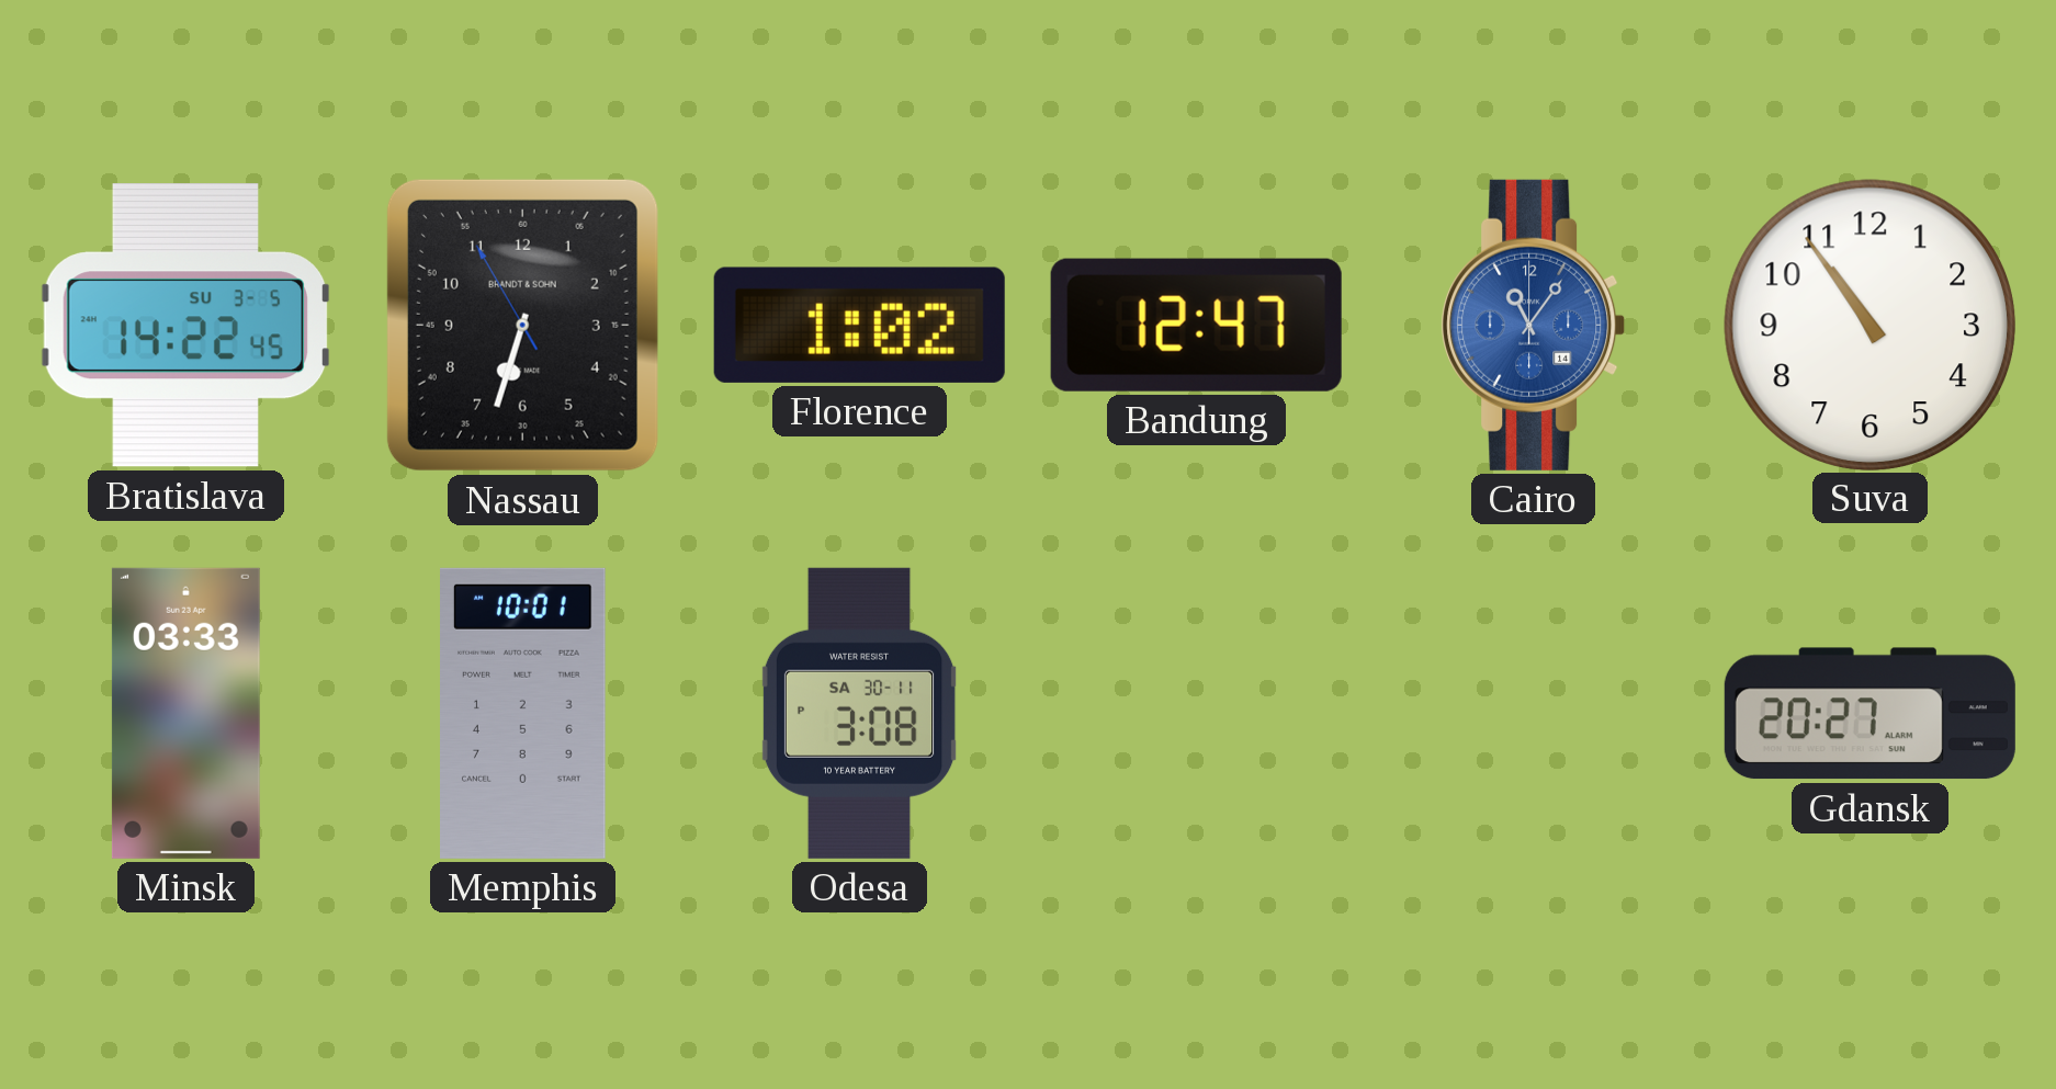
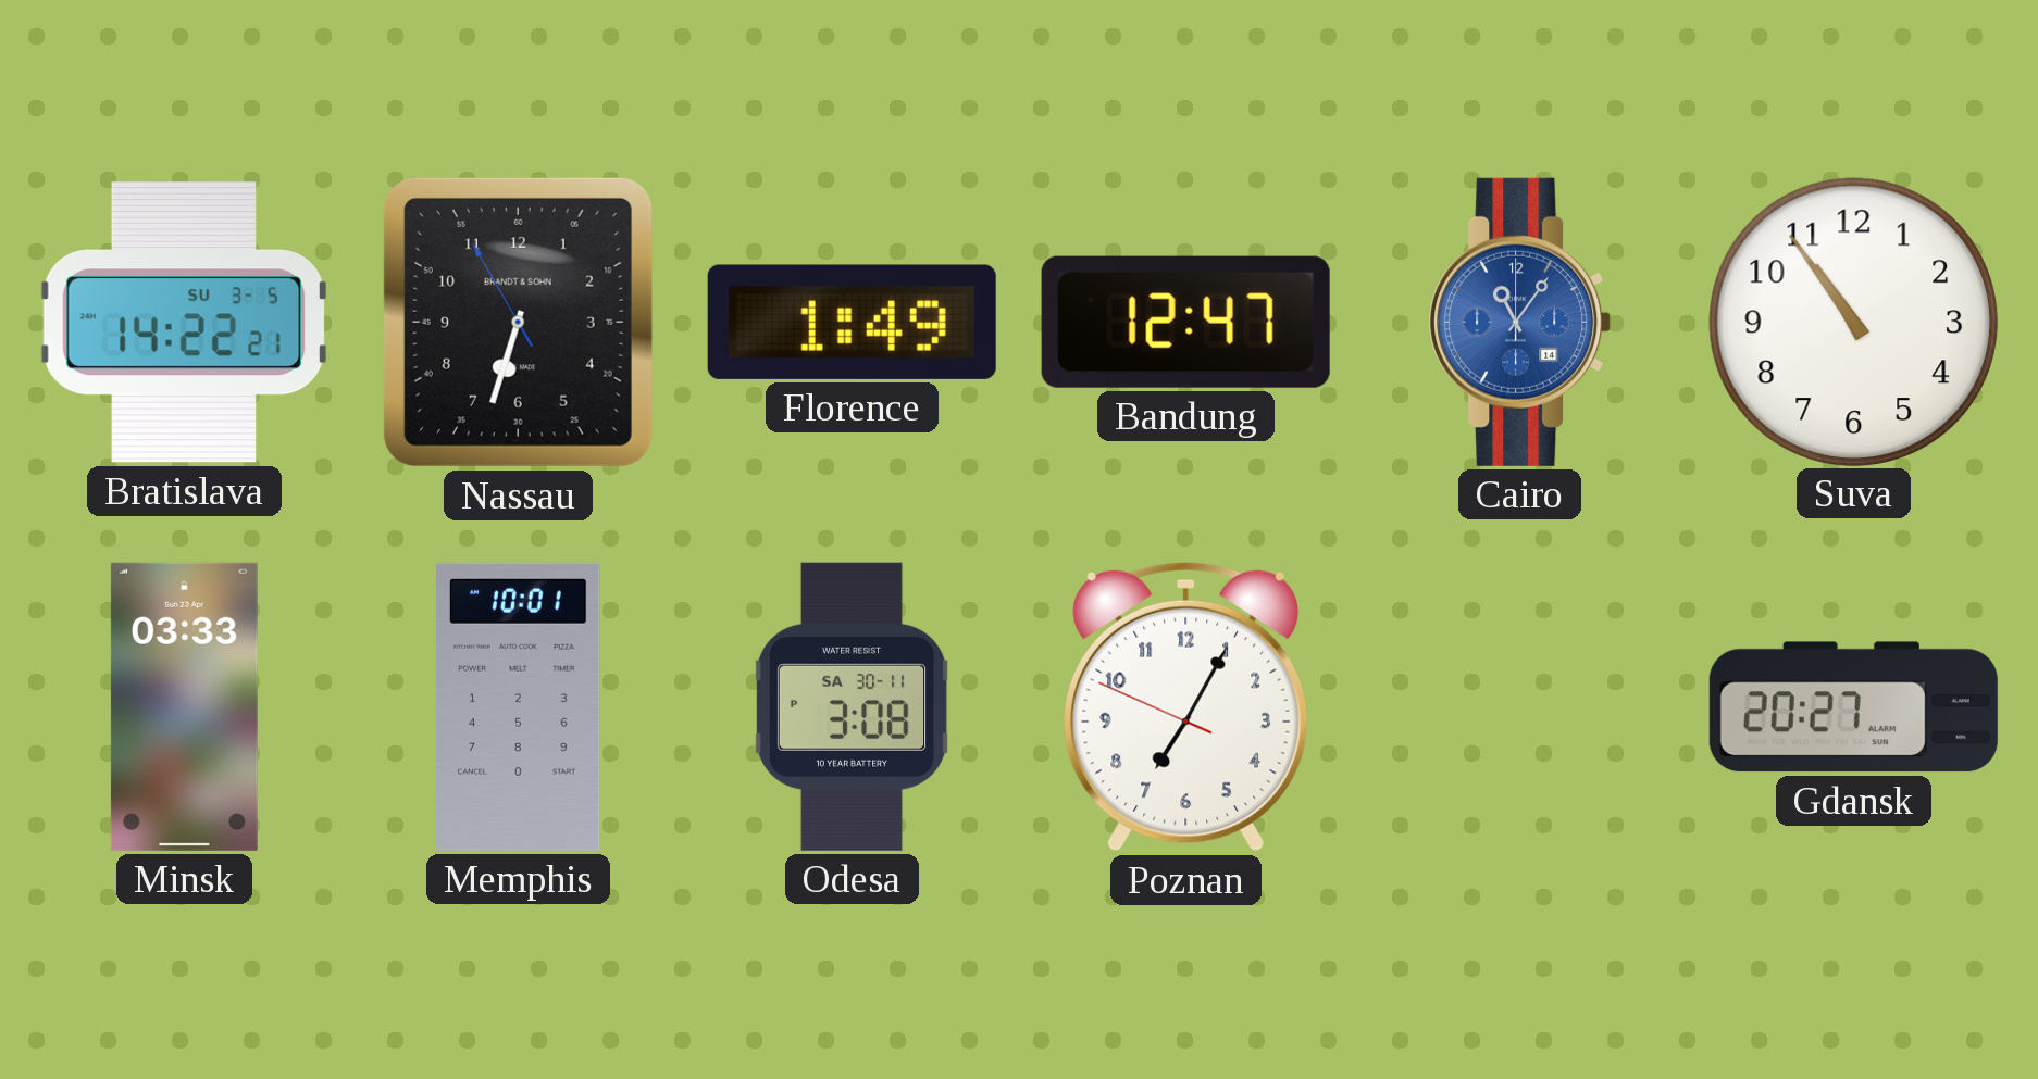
Bratislava: 14:22:45 -> 14:22:21
Florence: 1:02 -> 1:49
Poznan: none -> 7:04
